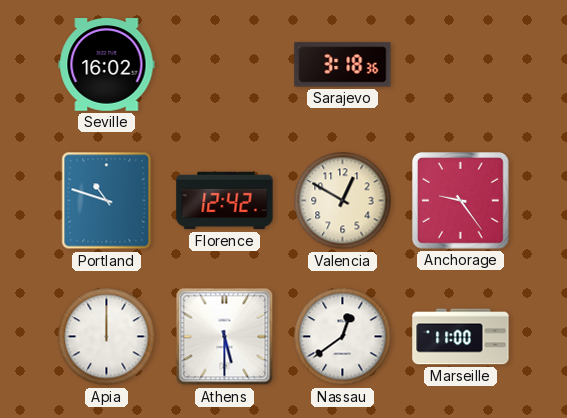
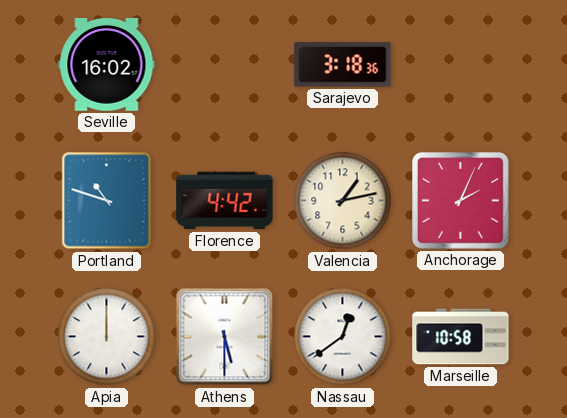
Florence: 12:42 -> 4:42
Valencia: 12:50 -> 1:13
Anchorage: 9:24 -> 2:04
Marseille: 11:00 -> 10:58
